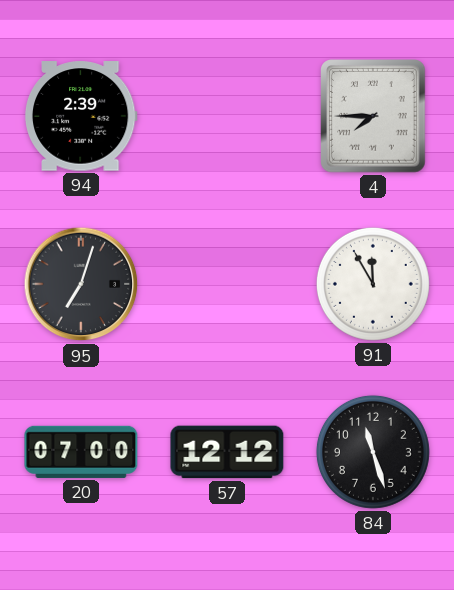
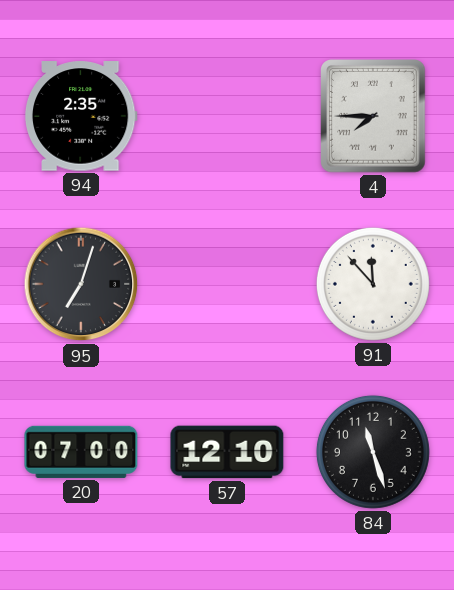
94: 2:39 -> 2:35
91: 11:55 -> 11:53
57: 12:12 -> 12:10
